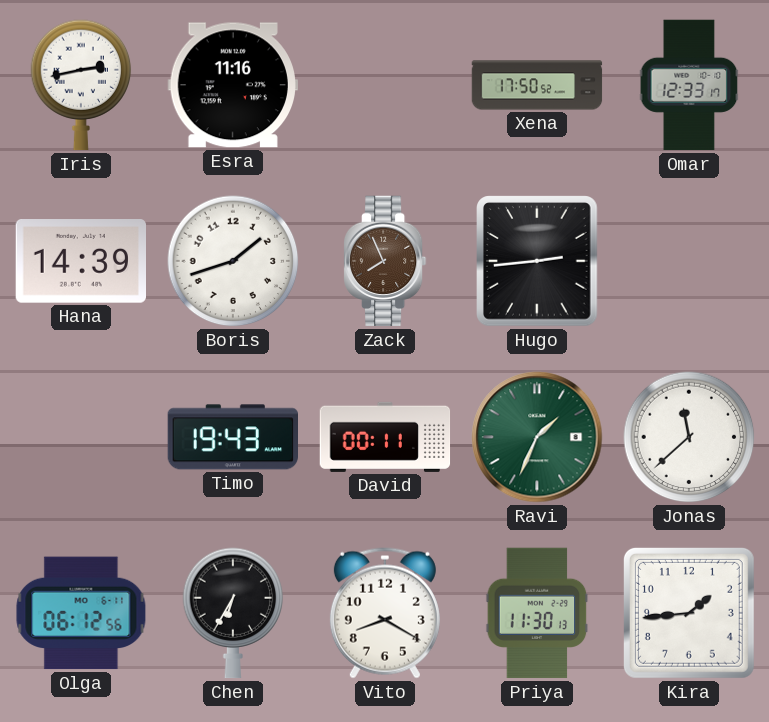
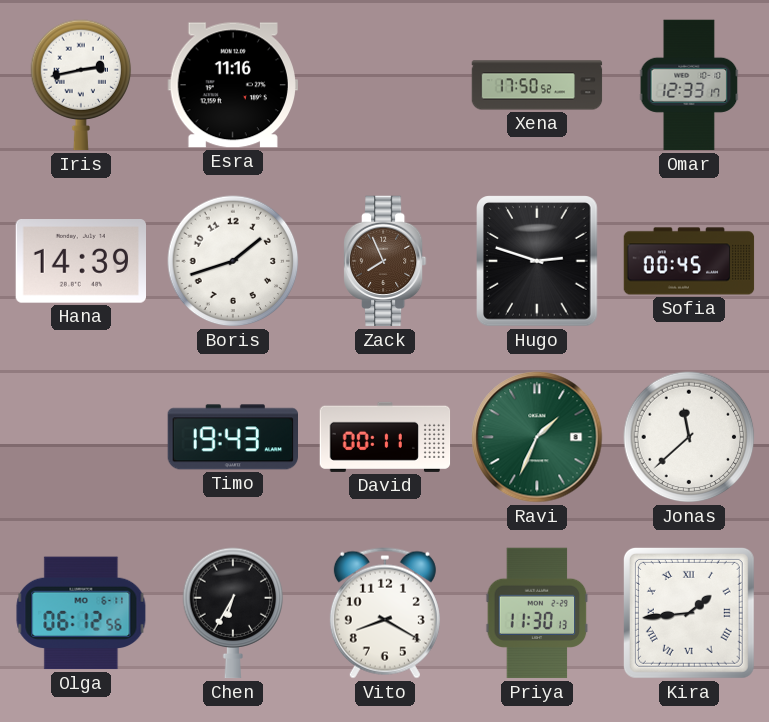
Hugo: 2:44 -> 2:48
Sofia: none -> 00:45
Kira numerals: Arabic -> Roman
